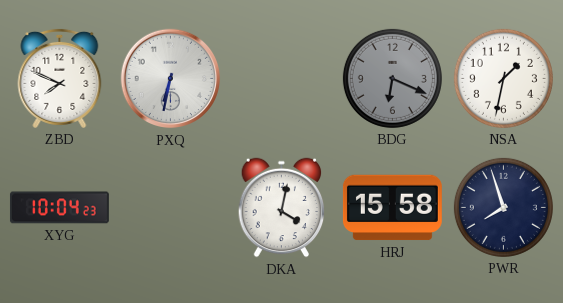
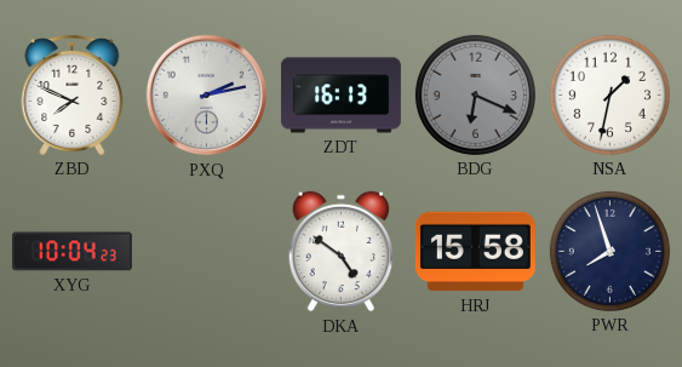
PXQ: 6:32 -> 2:13
ZDT: none -> 16:13
DKA: 4:02 -> 4:51
